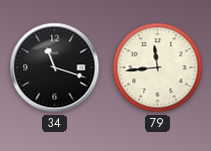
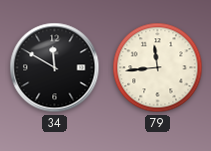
34: 11:18 -> 11:50
